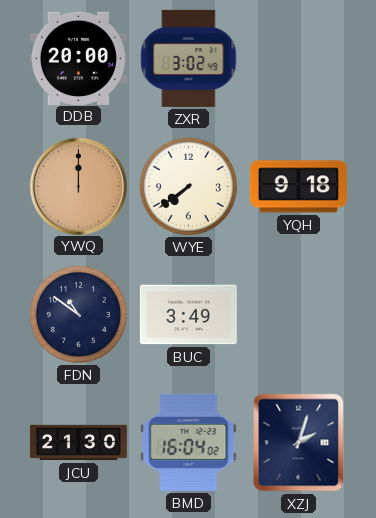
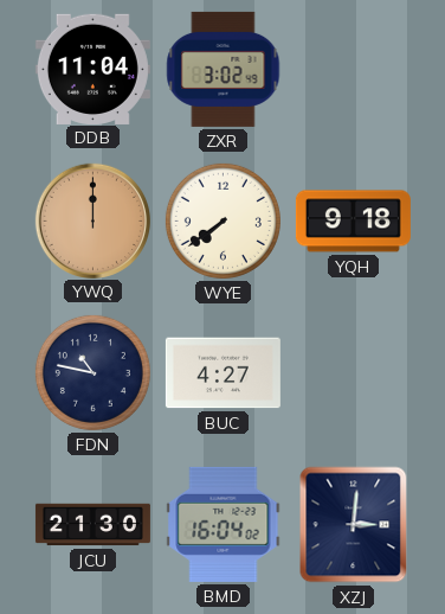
DDB: 20:00 -> 11:04
FDN: 10:51 -> 10:47
BUC: 3:49 -> 4:27
XZJ: 2:03 -> 3:01
